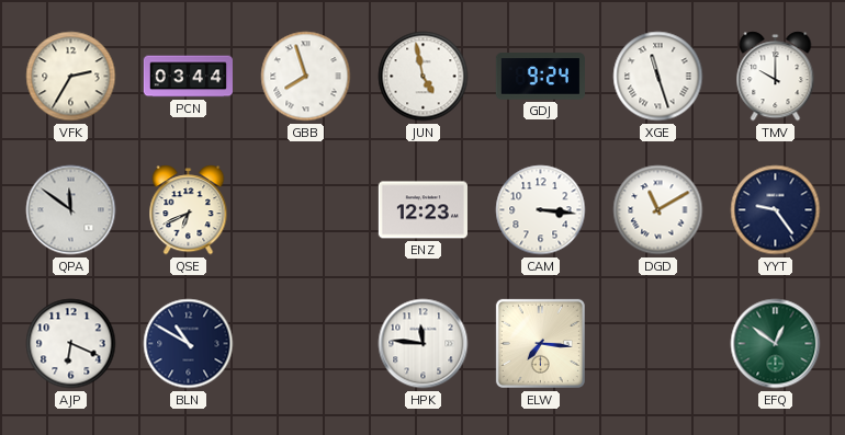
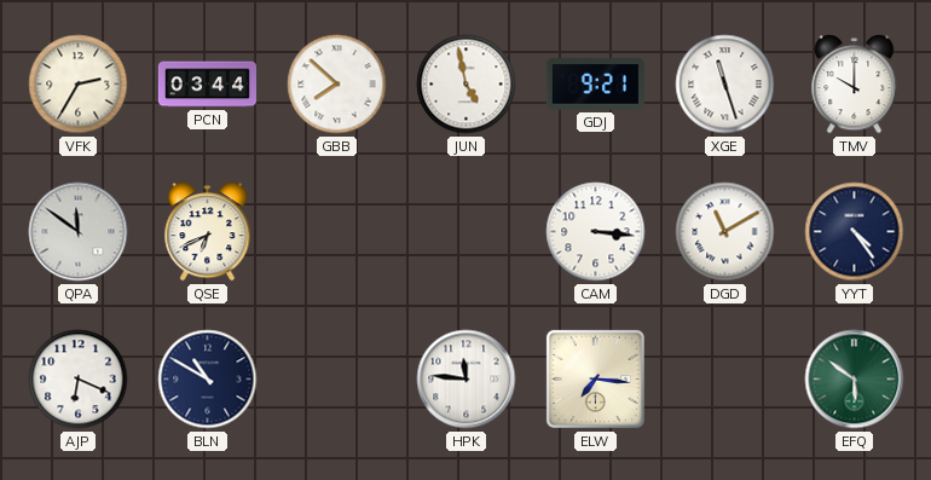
GBB: 7:57 -> 7:52
GDJ: 9:24 -> 9:21
ENZ: 12:23 -> none
YYT: 9:24 -> 4:24
EFQ: 12:51 -> 5:51
